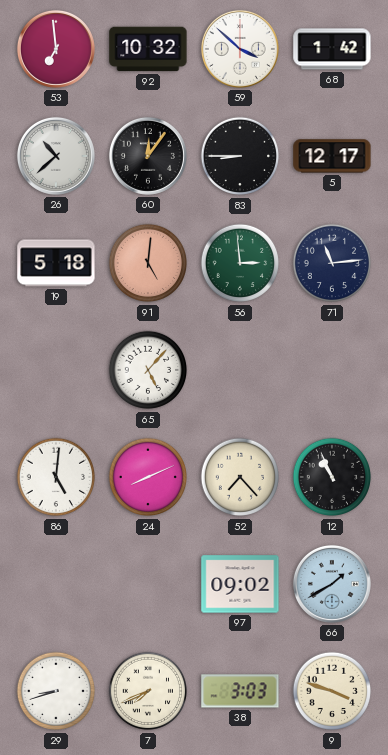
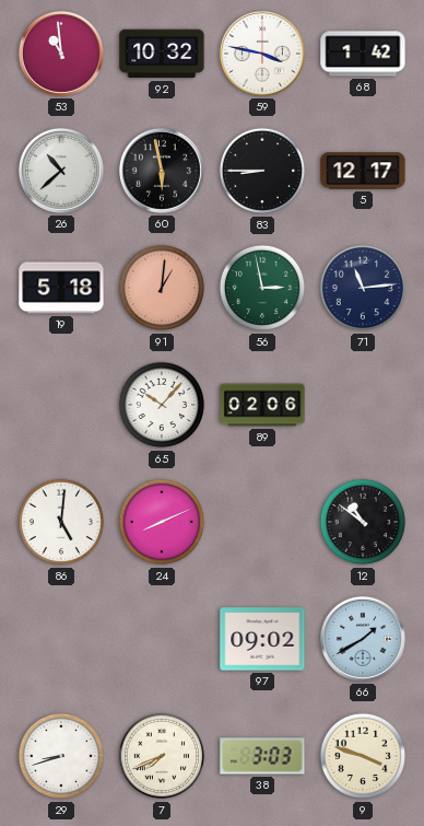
53: 6:59 -> 10:59
59: 3:52 -> 3:47
60: 12:06 -> 5:58
91: 5:01 -> 1:01
56: 2:59 -> 2:58
65: 5:07 -> 10:07
89: none -> 02:06
52: 7:23 -> none
12: 10:56 -> 10:51
